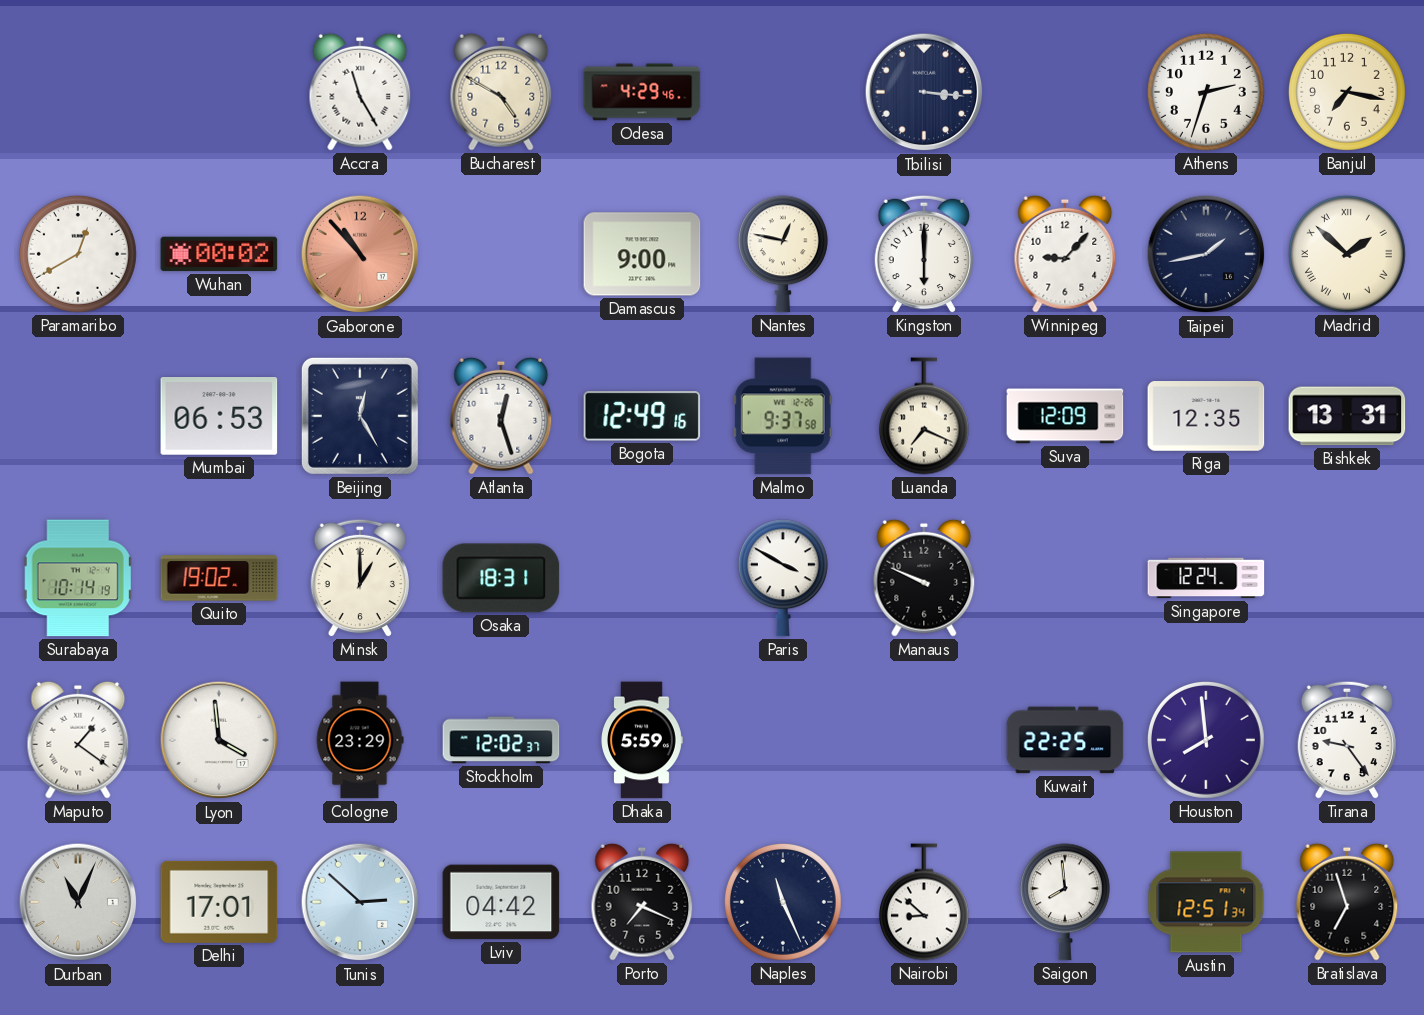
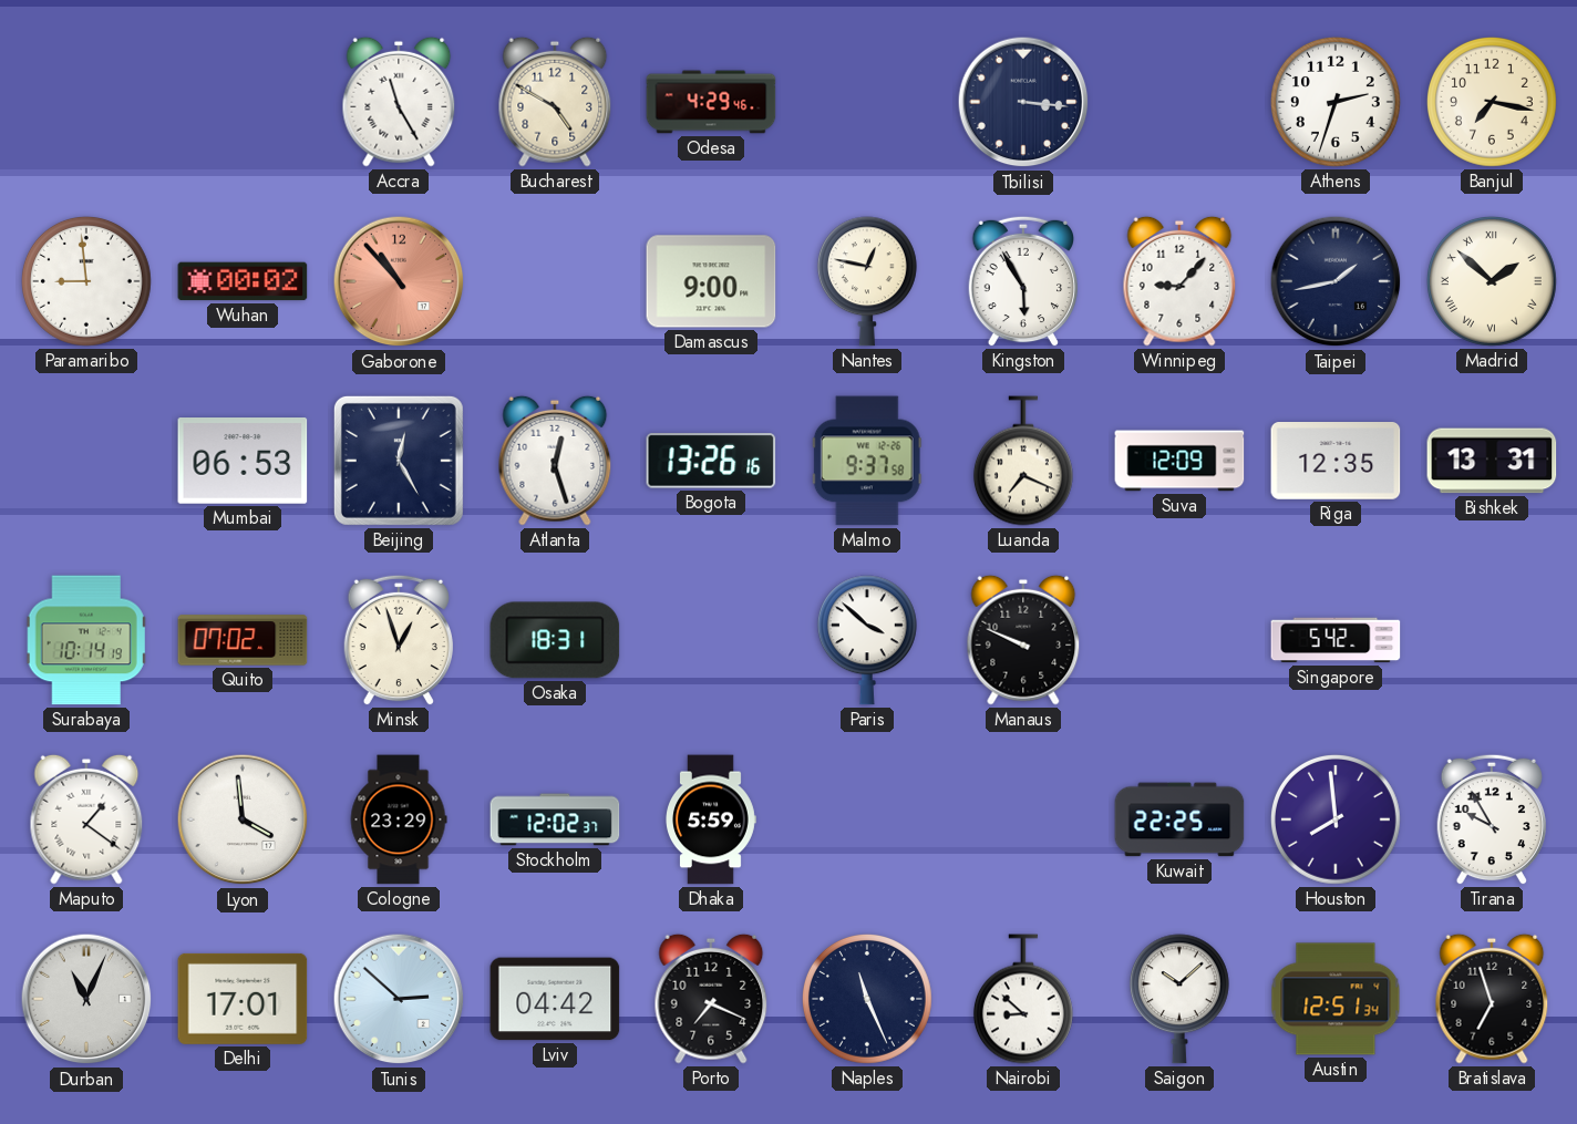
Paramaribo: 12:40 -> 8:59
Kingston: 6:00 -> 5:55
Bogota: 12:49 -> 13:26
Quito: 19:02 -> 07:02
Minsk: 1:00 -> 12:57
Paris: 3:50 -> 3:52
Singapore: 12:24 -> 5:42
Tirana: 9:24 -> 9:55
Saigon: 7:59 -> 10:08
